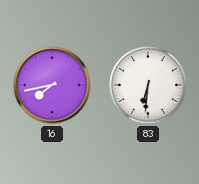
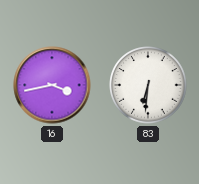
16: 7:43 -> 3:43
